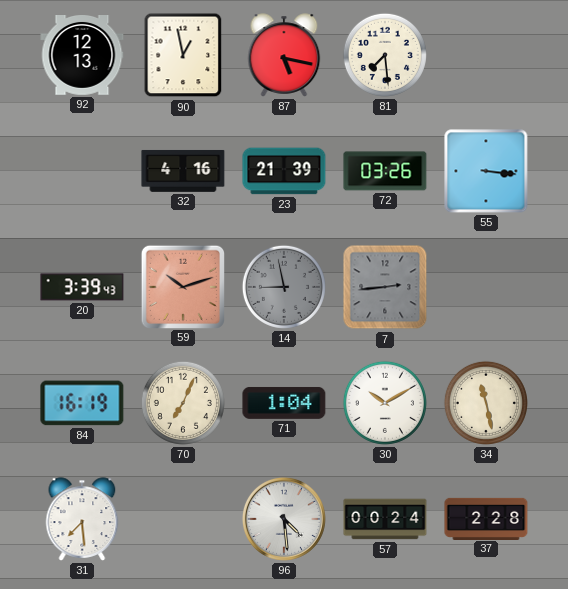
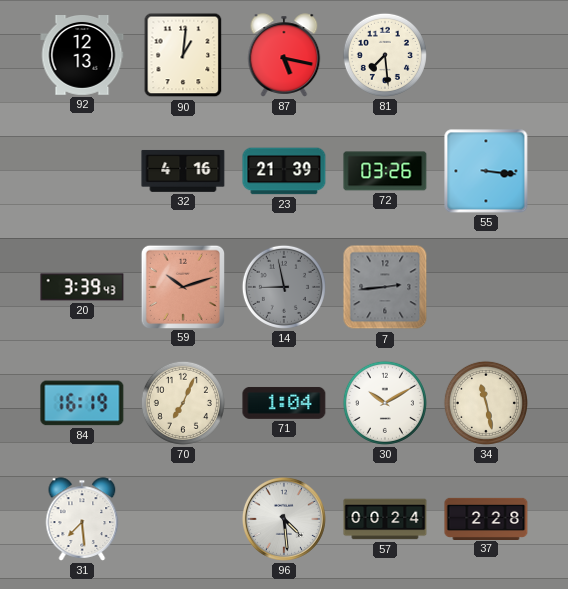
90: 12:58 -> 1:01
